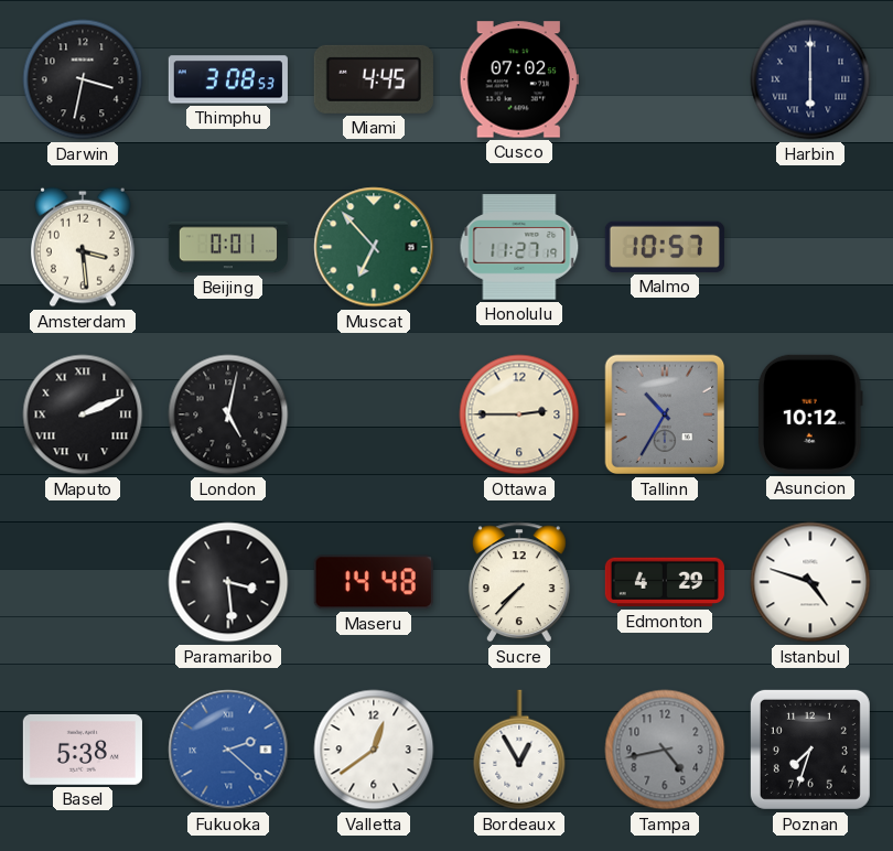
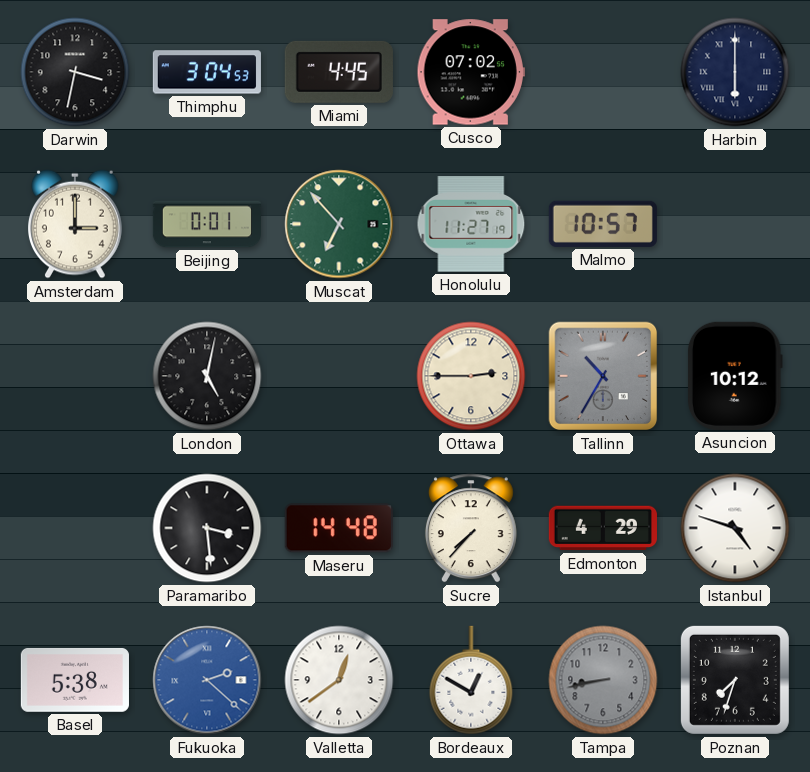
Thimphu: 3:08 -> 3:04
Amsterdam: 3:29 -> 3:00
Maputo: 2:11 -> none
Bordeaux: 12:55 -> 12:50
Tampa: 4:43 -> 8:43
